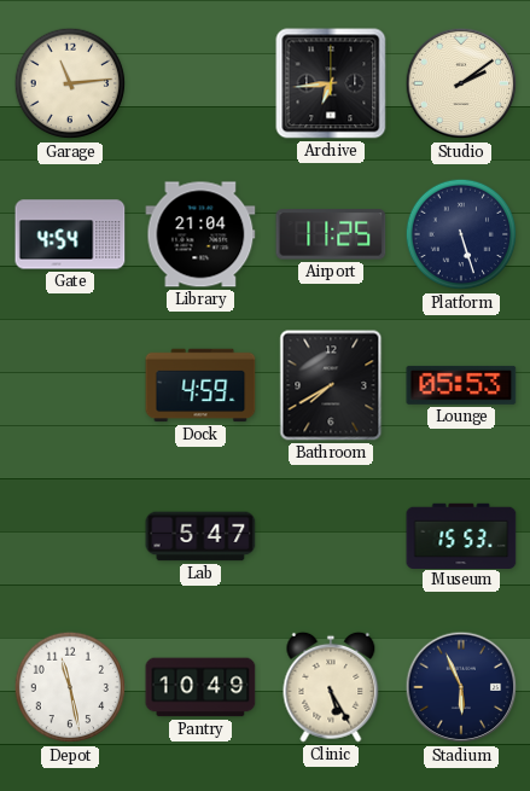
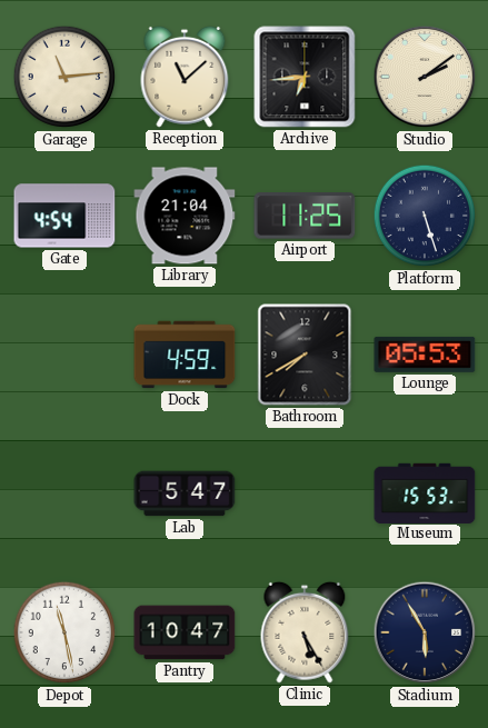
Reception: none -> 11:08
Pantry: 10:49 -> 10:47
Stadium: 5:56 -> 5:55
